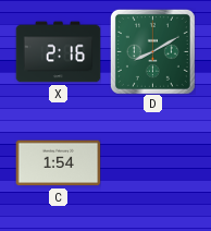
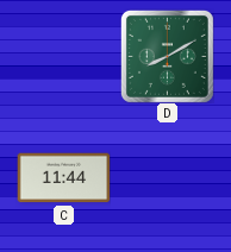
X: 2:16 -> none
C: 1:54 -> 11:44
